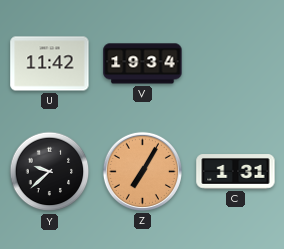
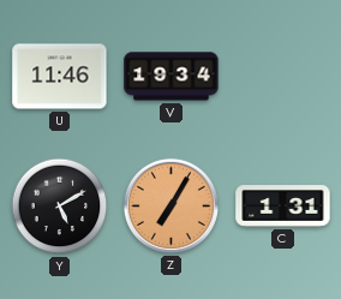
U: 11:42 -> 11:46
Y: 9:38 -> 5:10
